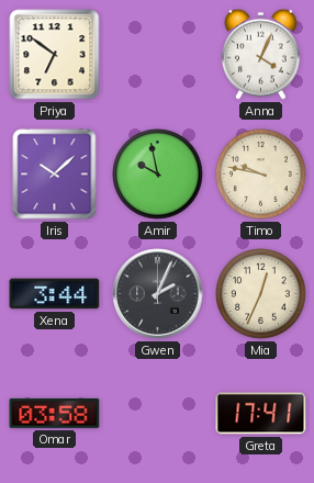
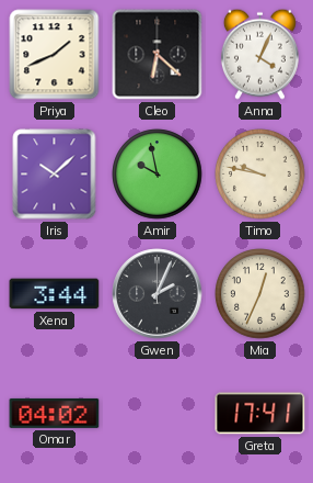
Priya: 6:51 -> 1:41
Cleo: none -> 6:22
Omar: 03:58 -> 04:02
